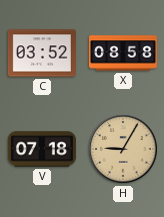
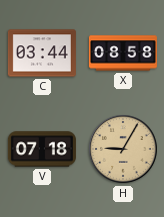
C: 03:52 -> 03:44
